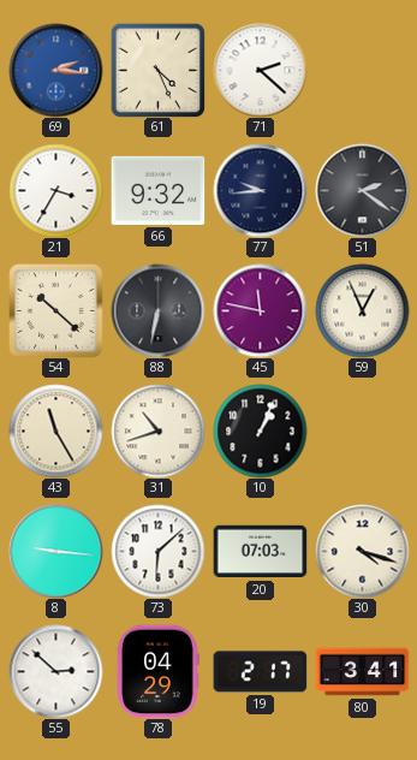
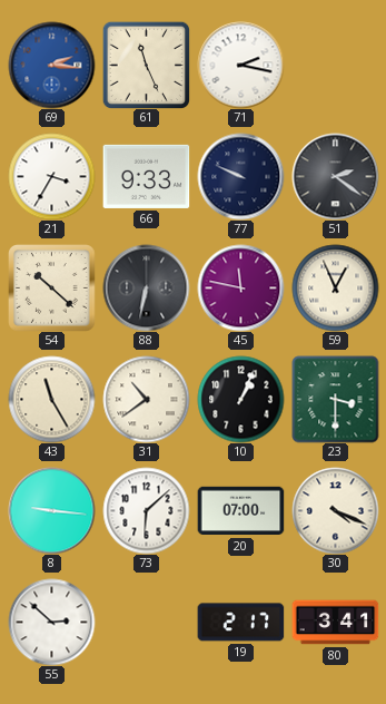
61: 4:26 -> 11:26
71: 2:22 -> 2:17
66: 9:32 -> 9:33
77: 9:44 -> 9:49
31: 10:42 -> 10:39
23: none -> 3:30
20: 07:03 -> 07:00
30: 4:18 -> 4:19
78: 04:29 -> none
